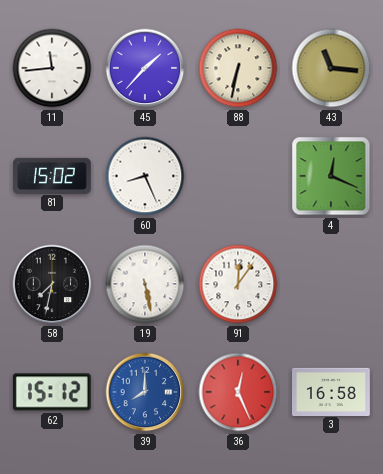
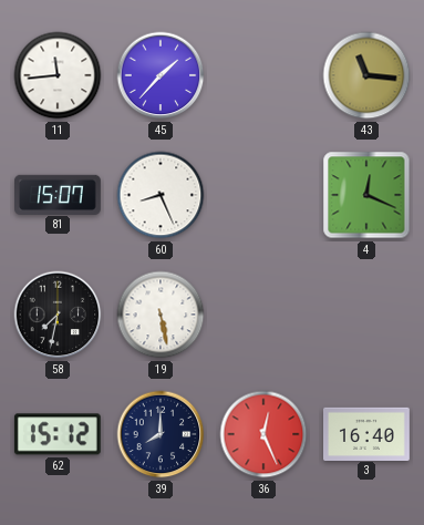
88: 6:32 -> none
81: 15:02 -> 15:07
91: 12:06 -> none
39 dial: blue -> navy
3: 16:58 -> 16:40
